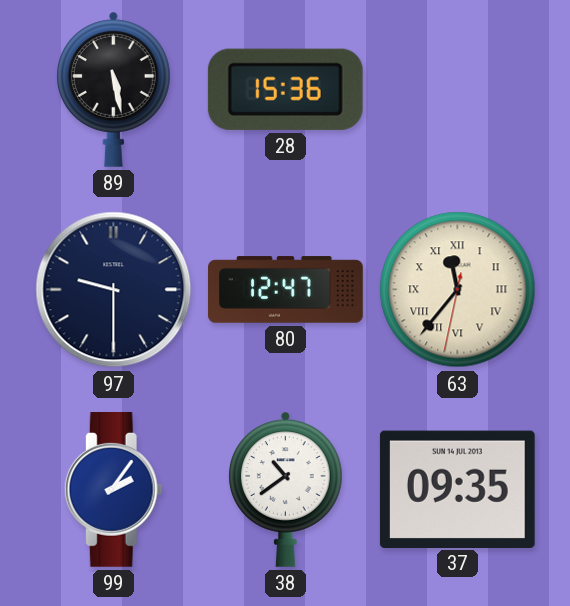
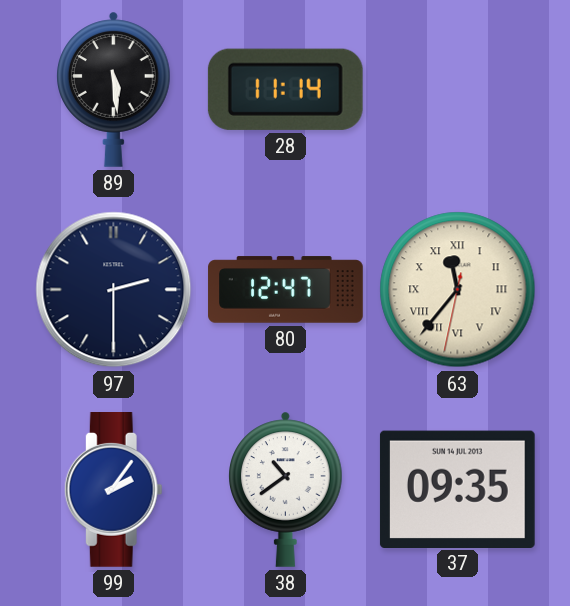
89: 5:28 -> 5:29
28: 15:36 -> 11:14
97: 9:30 -> 2:30
